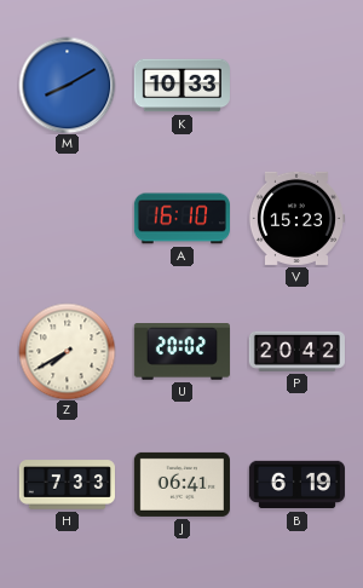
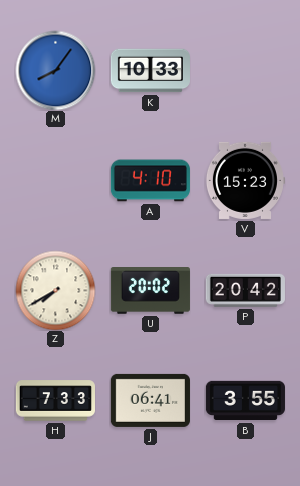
M: 8:10 -> 8:06
A: 16:10 -> 4:10
B: 6:19 -> 3:55
